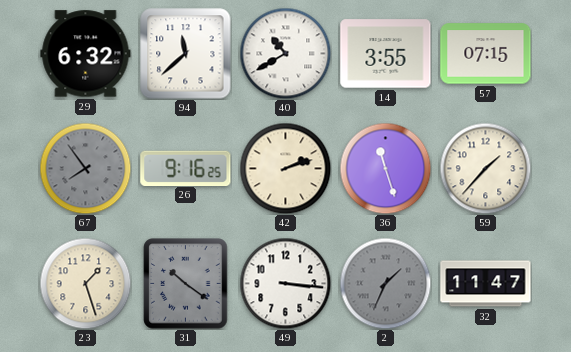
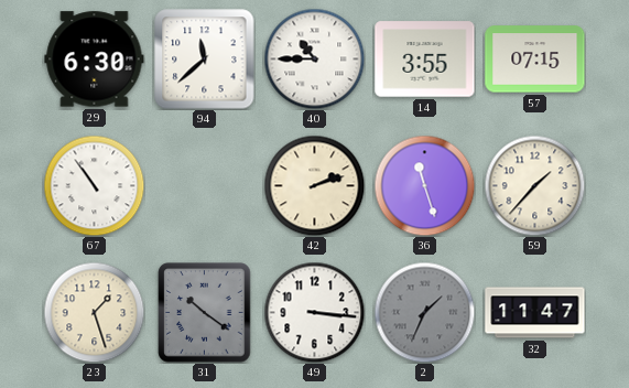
29: 6:32 -> 6:30
40: 10:40 -> 10:45
67: 7:54 -> 10:54
67 dial: grey -> white
26: 9:16 -> none
